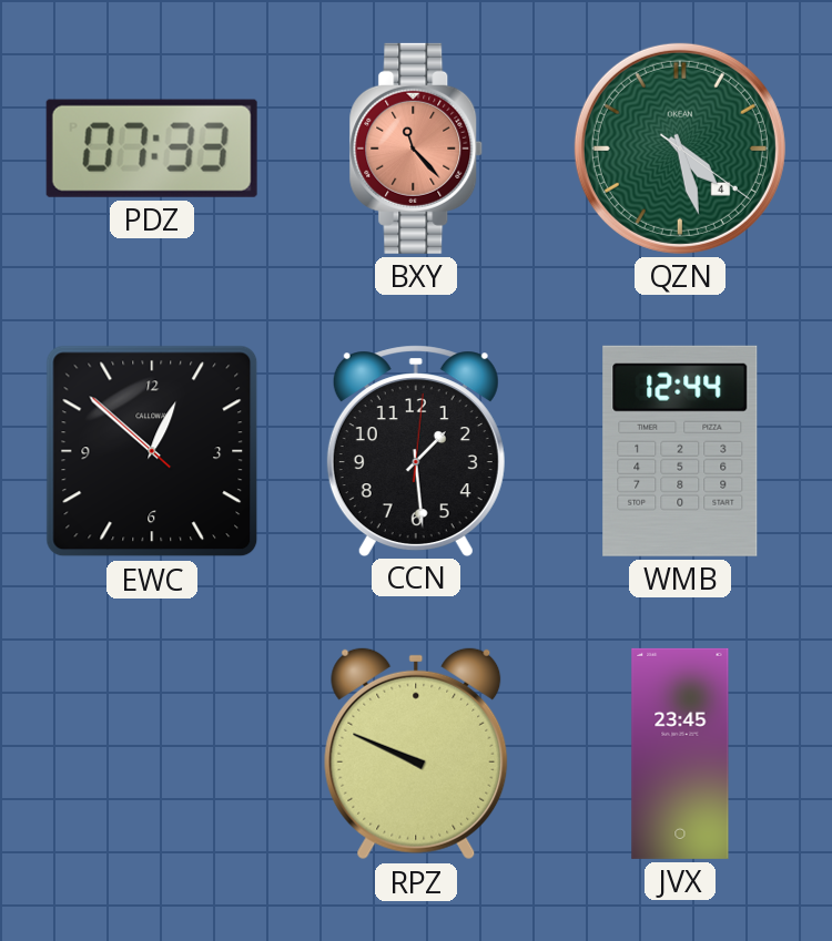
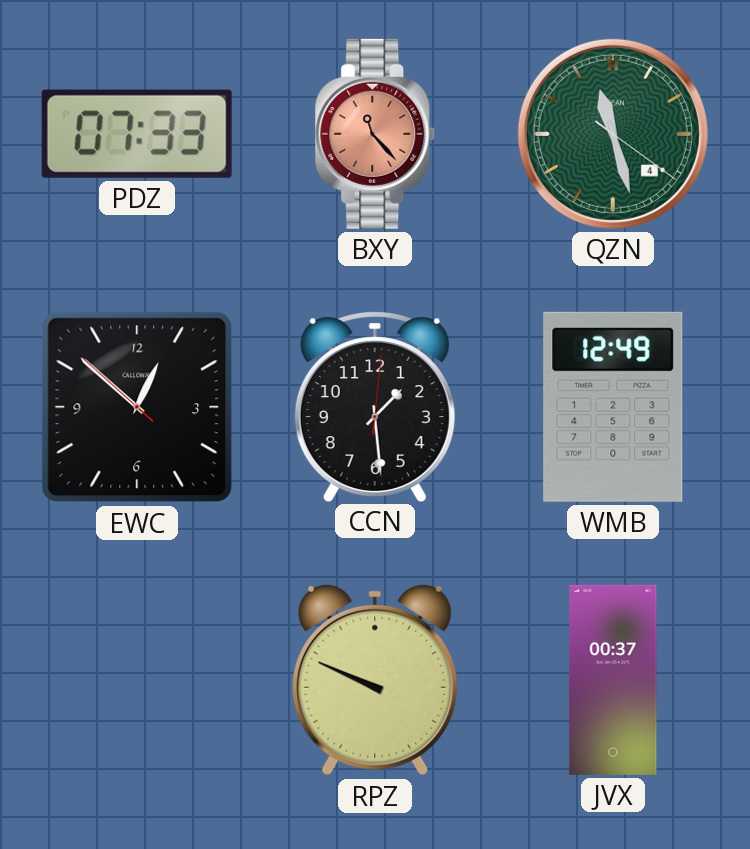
QZN: 4:27 -> 11:27
WMB: 12:44 -> 12:49
JVX: 23:45 -> 00:37
